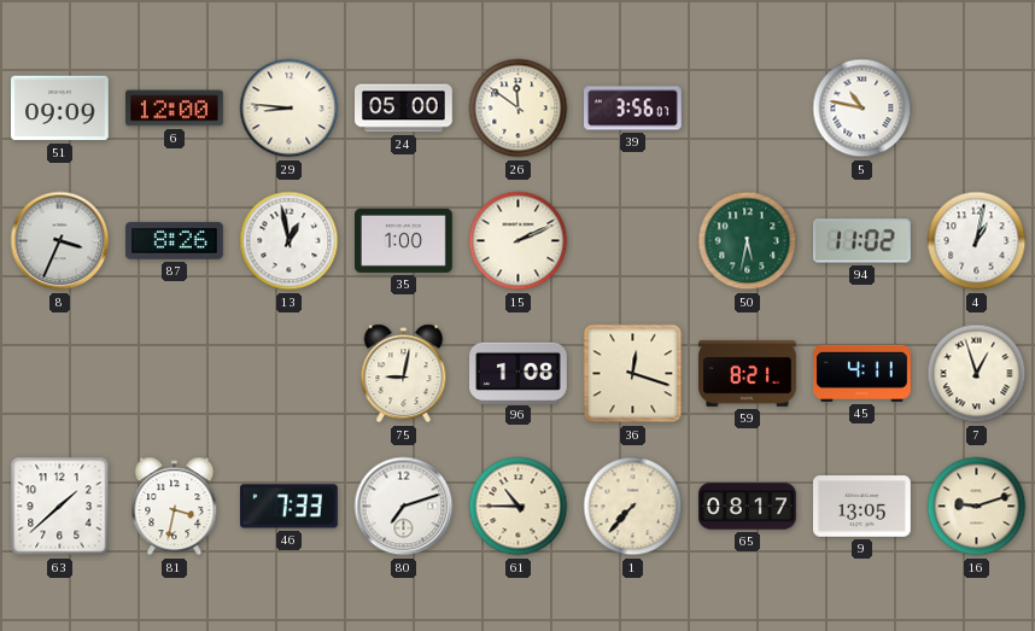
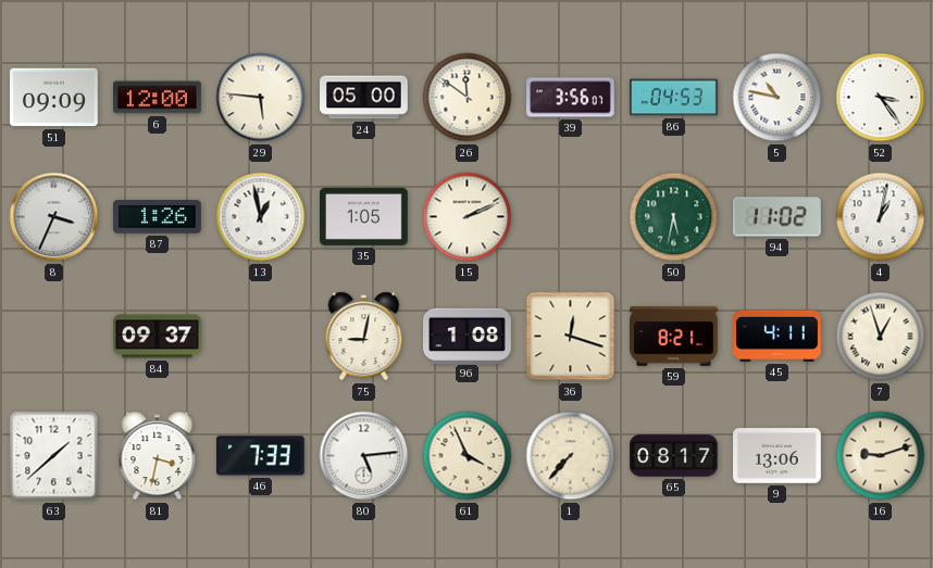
29: 8:46 -> 5:46
86: none -> 04:53
52: none -> 3:24
87: 8:26 -> 1:26
35: 1:00 -> 1:05
84: none -> 09:37
80: 7:12 -> 5:14
61: 10:45 -> 3:56
9: 13:05 -> 13:06
